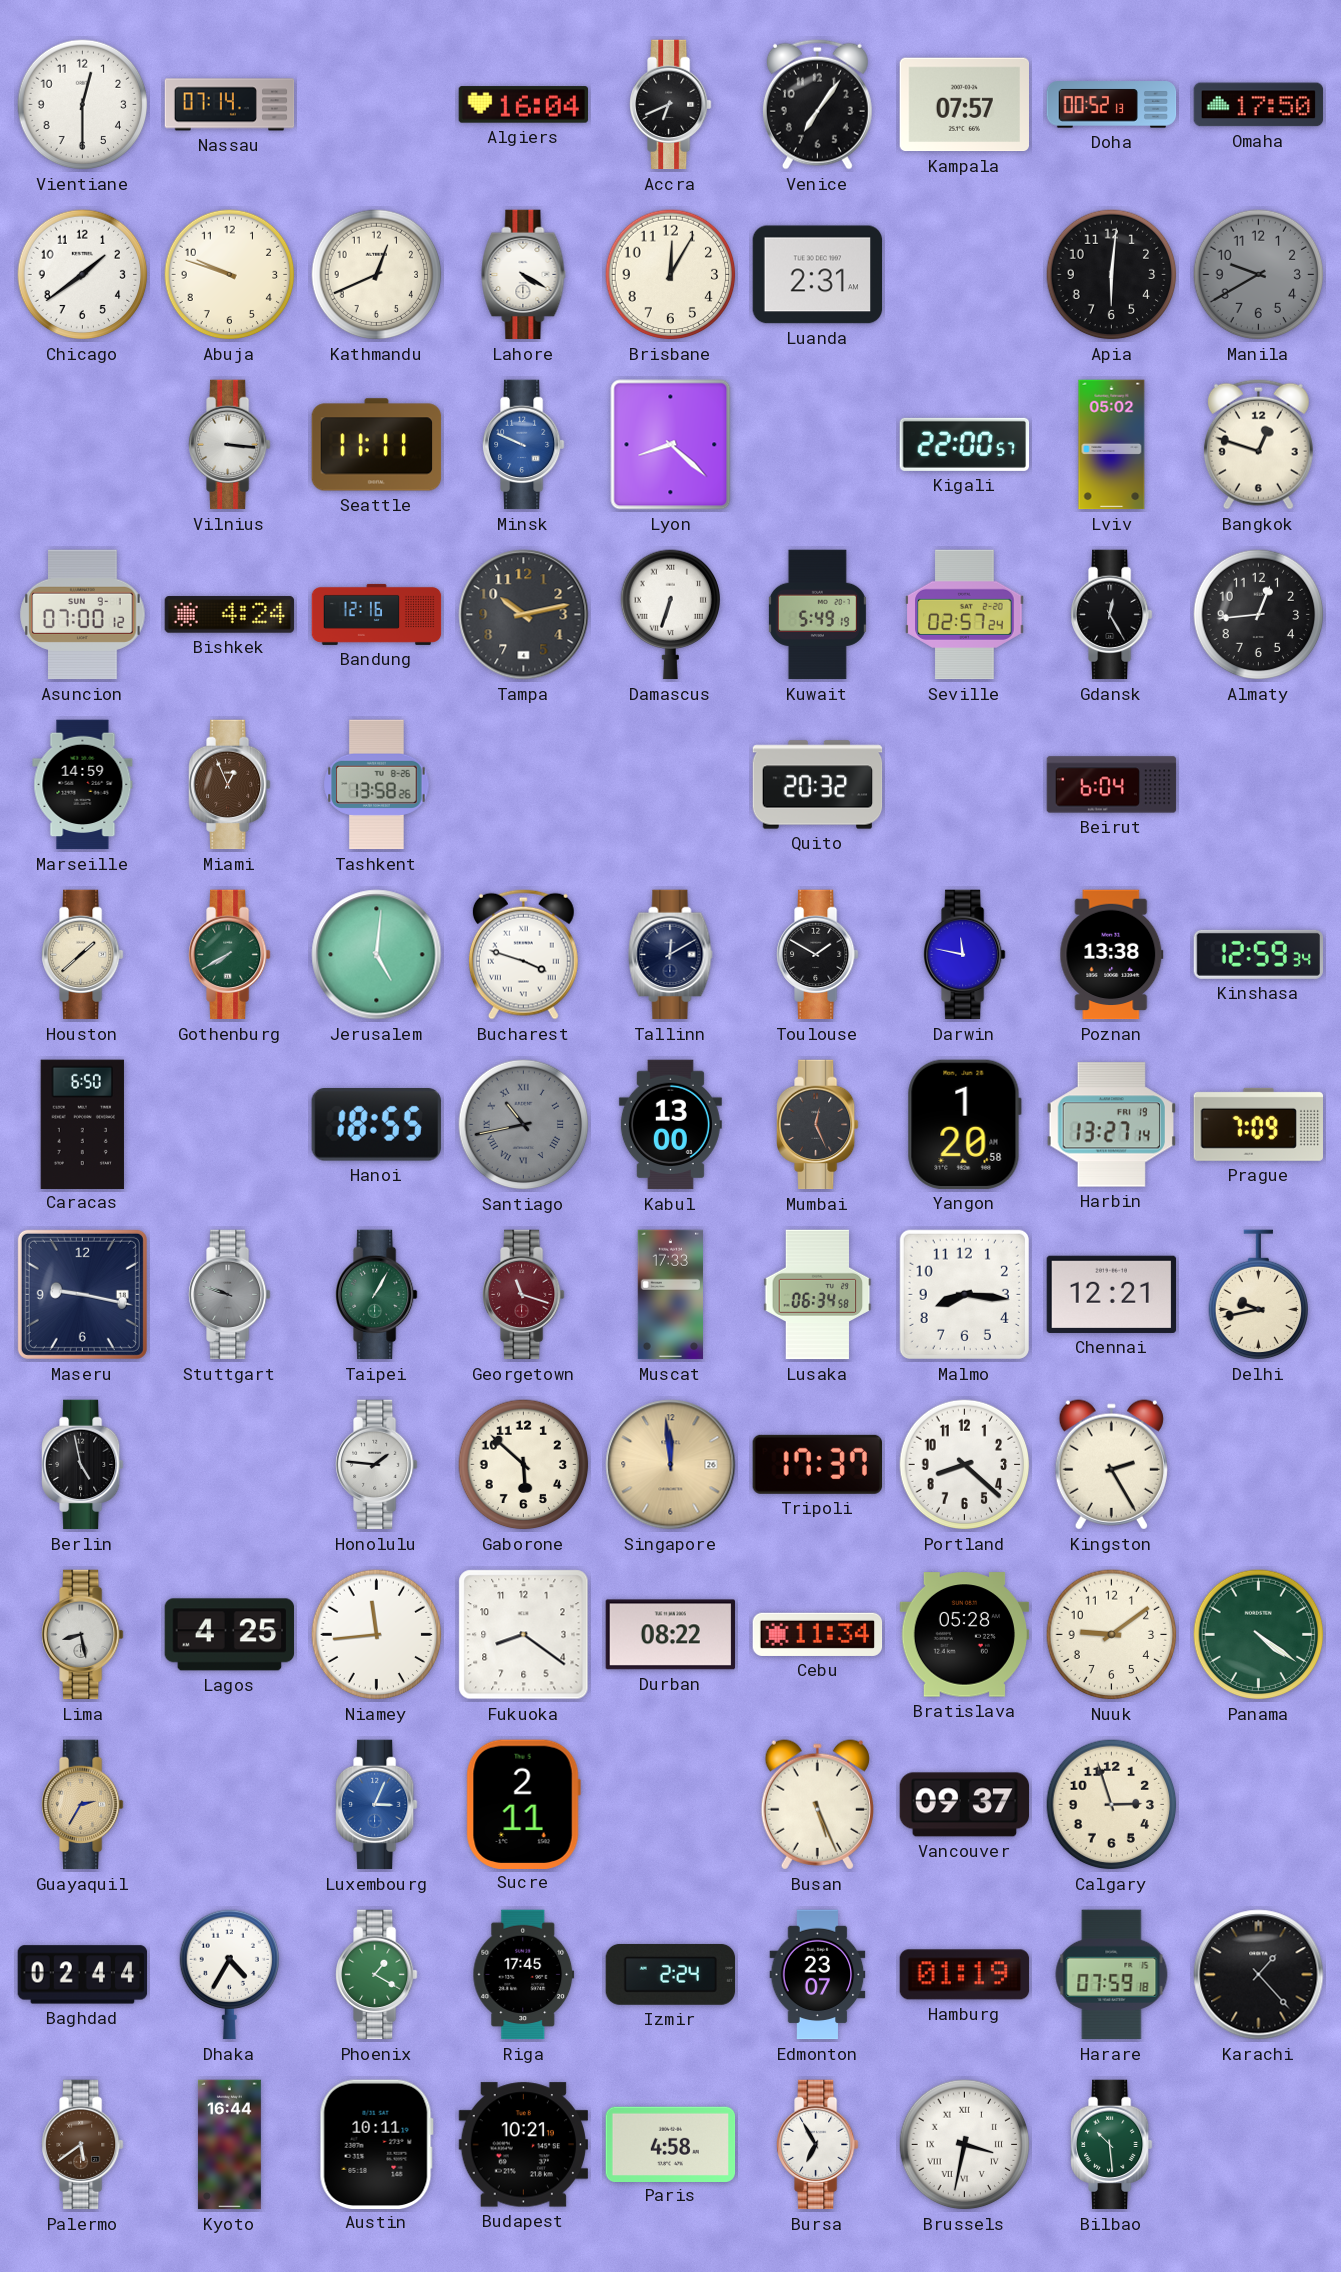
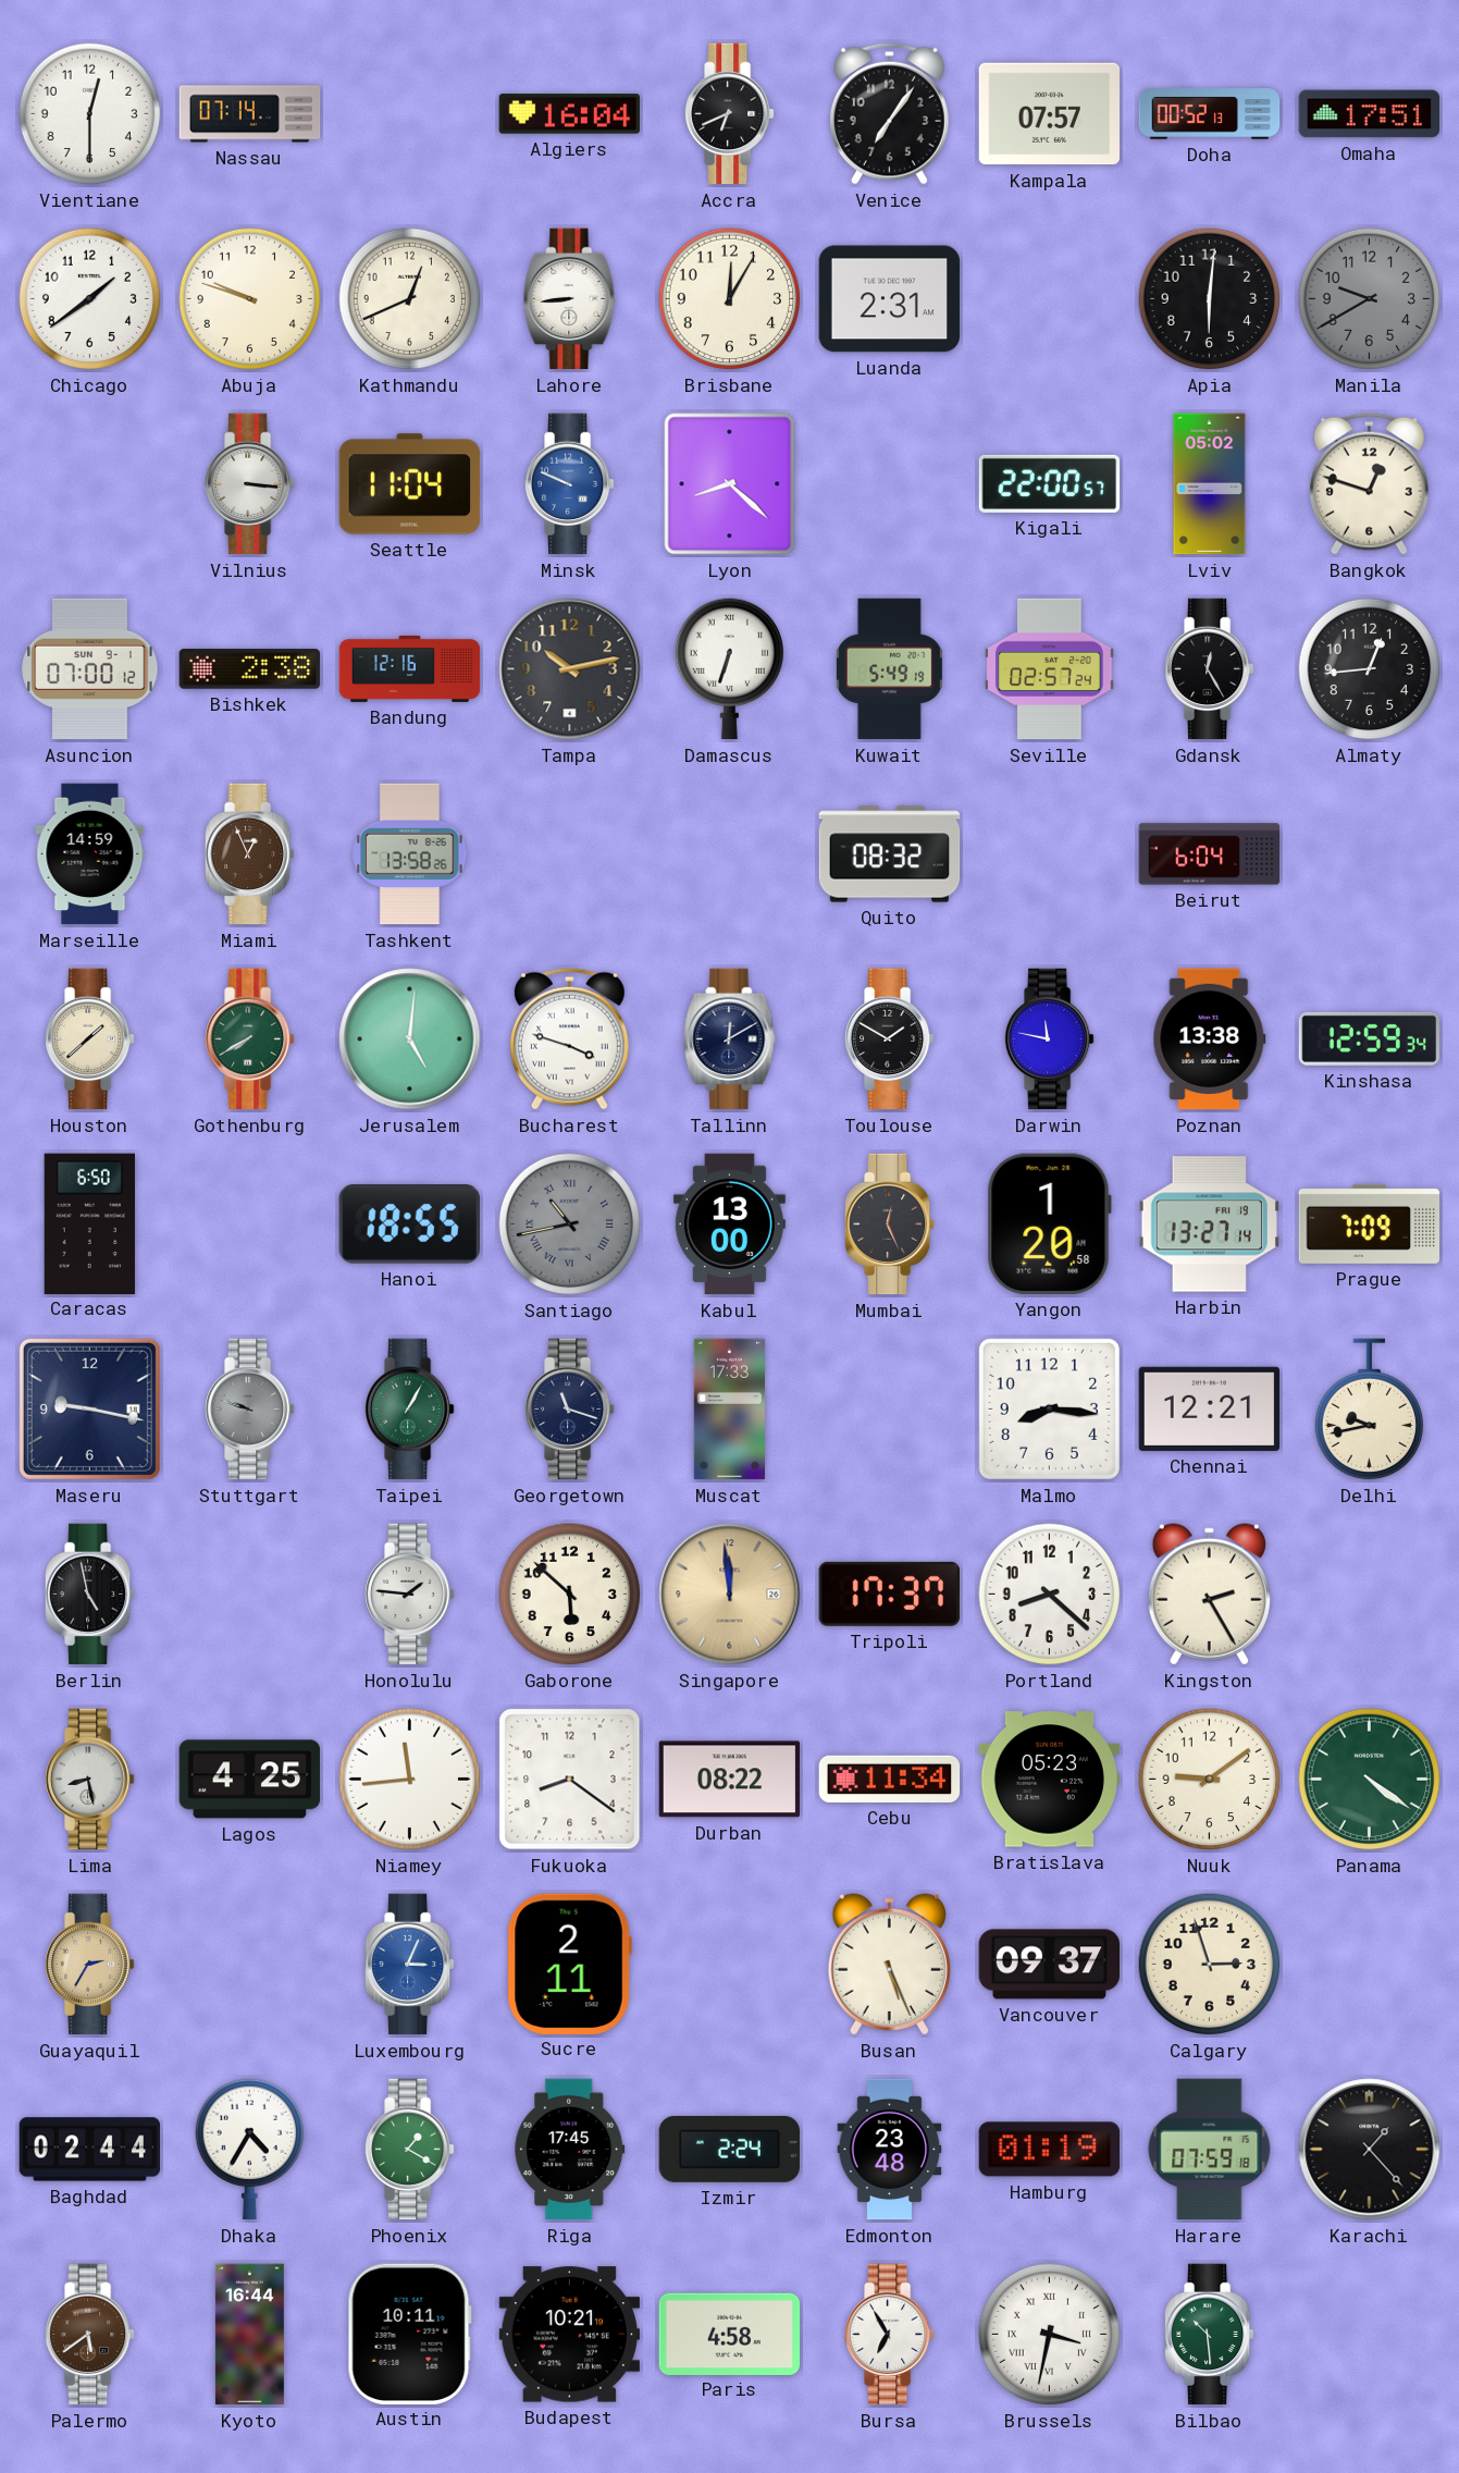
Omaha: 17:50 -> 17:51
Lahore: 4:20 -> 8:44
Seattle: 11:11 -> 11:04
Bishkek: 4:24 -> 2:38
Quito: 20:32 -> 08:32
Georgetown dial: burgundy -> navy
Lusaka: 06:34 -> none
Bratislava: 05:28 -> 05:23
Edmonton: 23:07 -> 23:48
